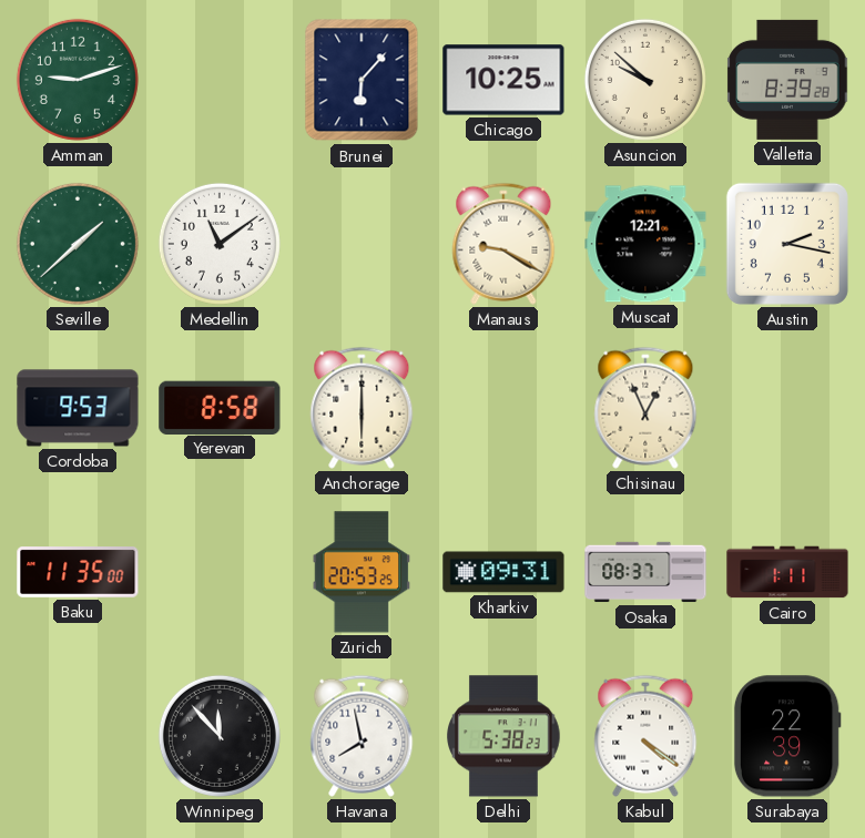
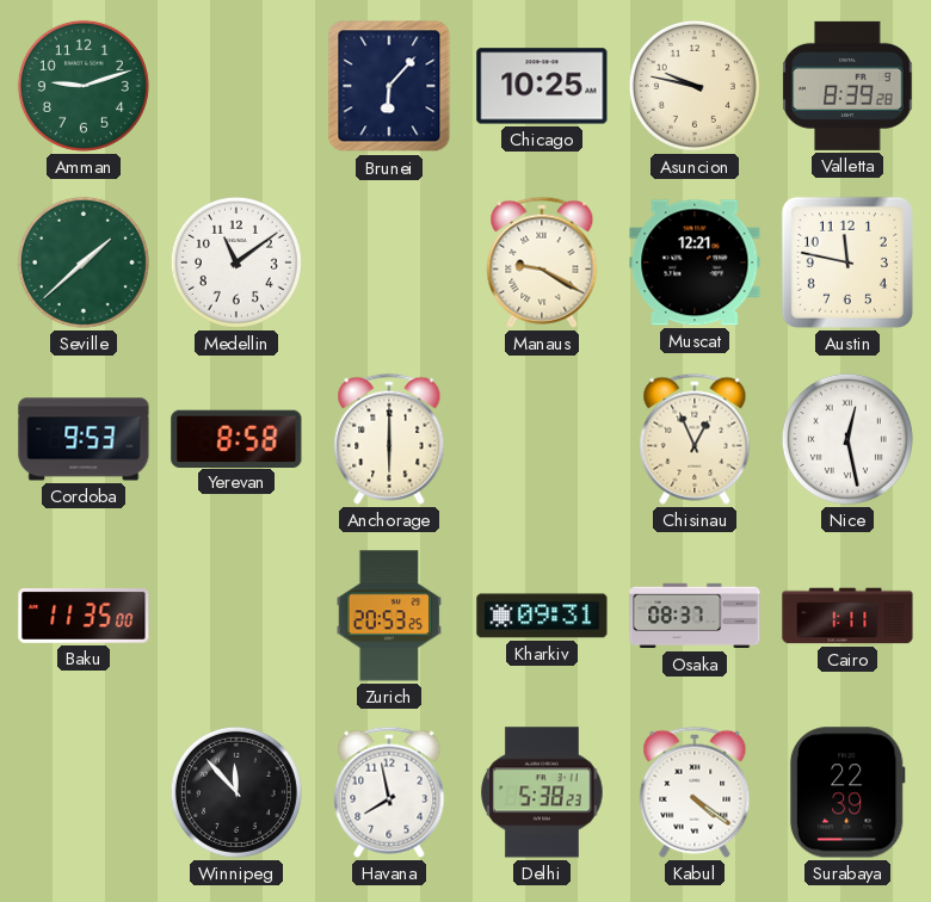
Asuncion: 9:52 -> 9:47
Austin: 2:17 -> 11:47
Nice: none -> 12:28
